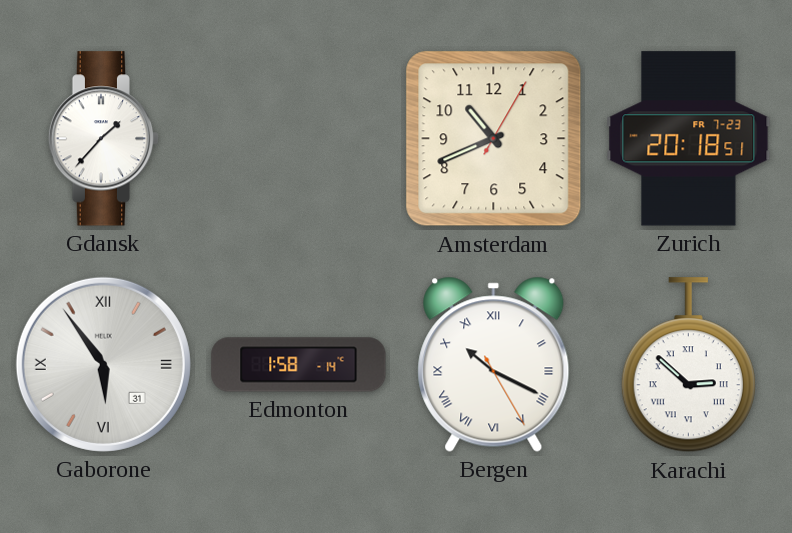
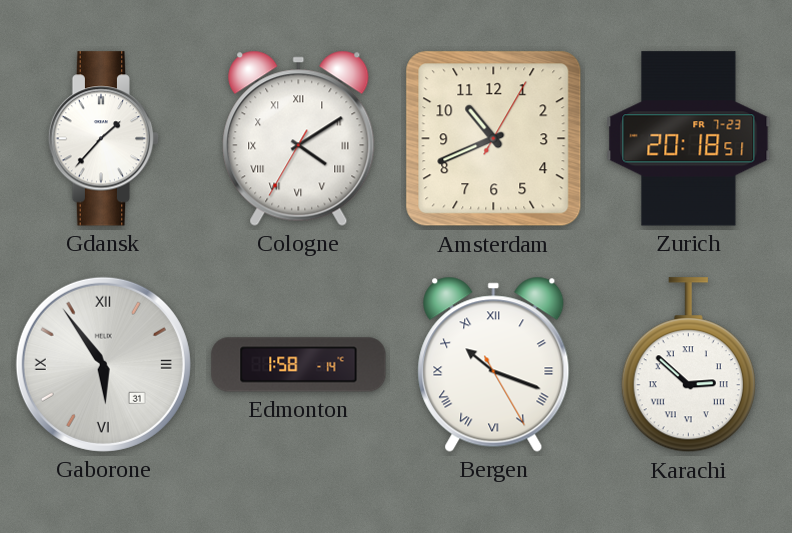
Cologne: none -> 4:09
Bergen: 10:19 -> 10:18
